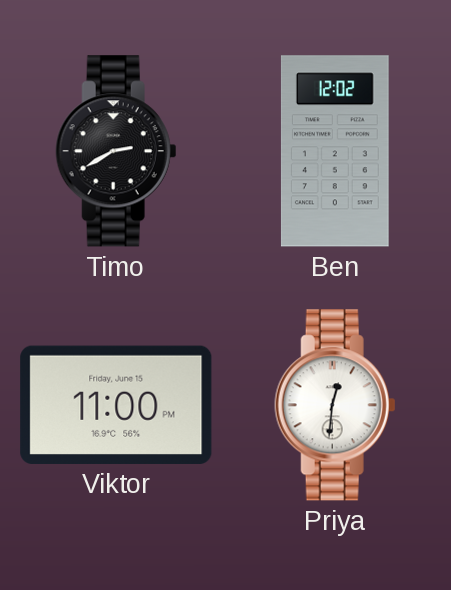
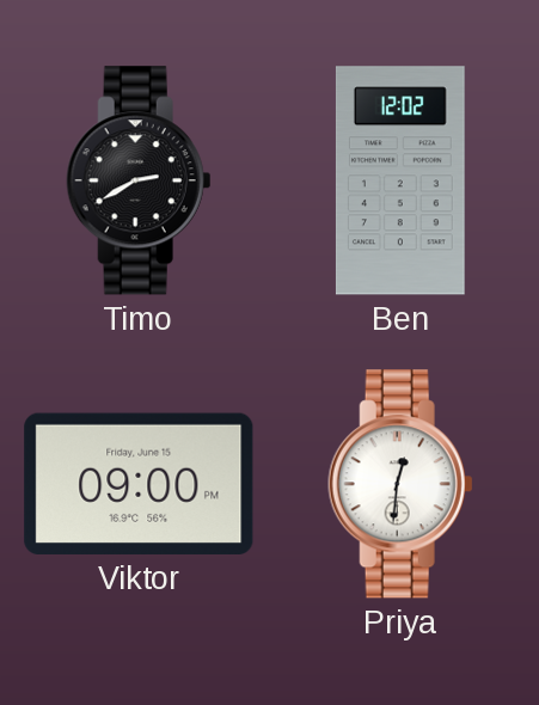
Viktor: 11:00 -> 09:00
